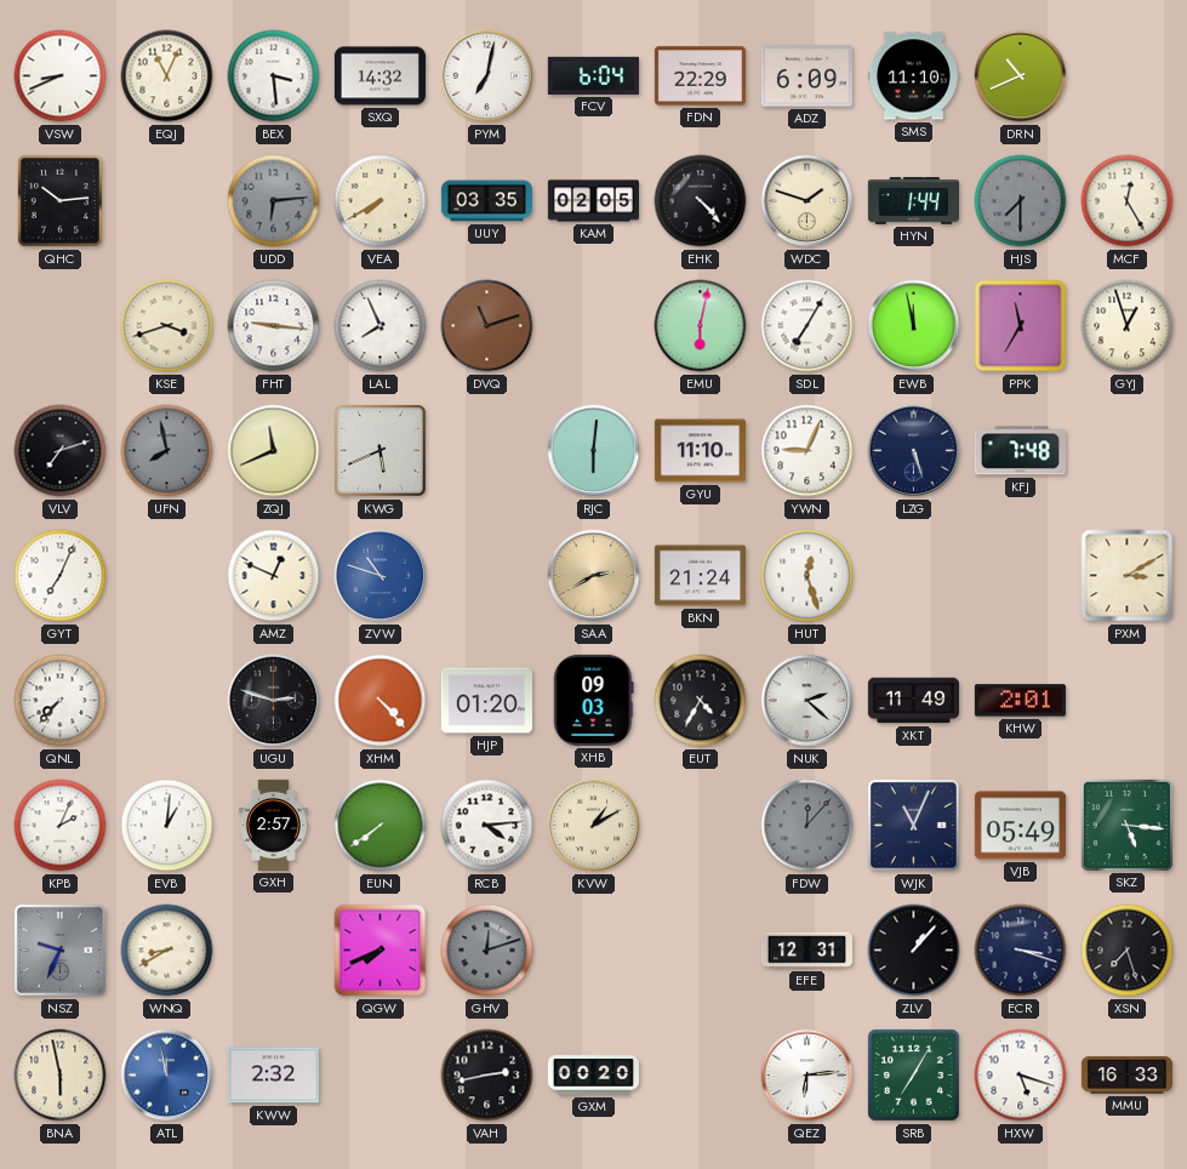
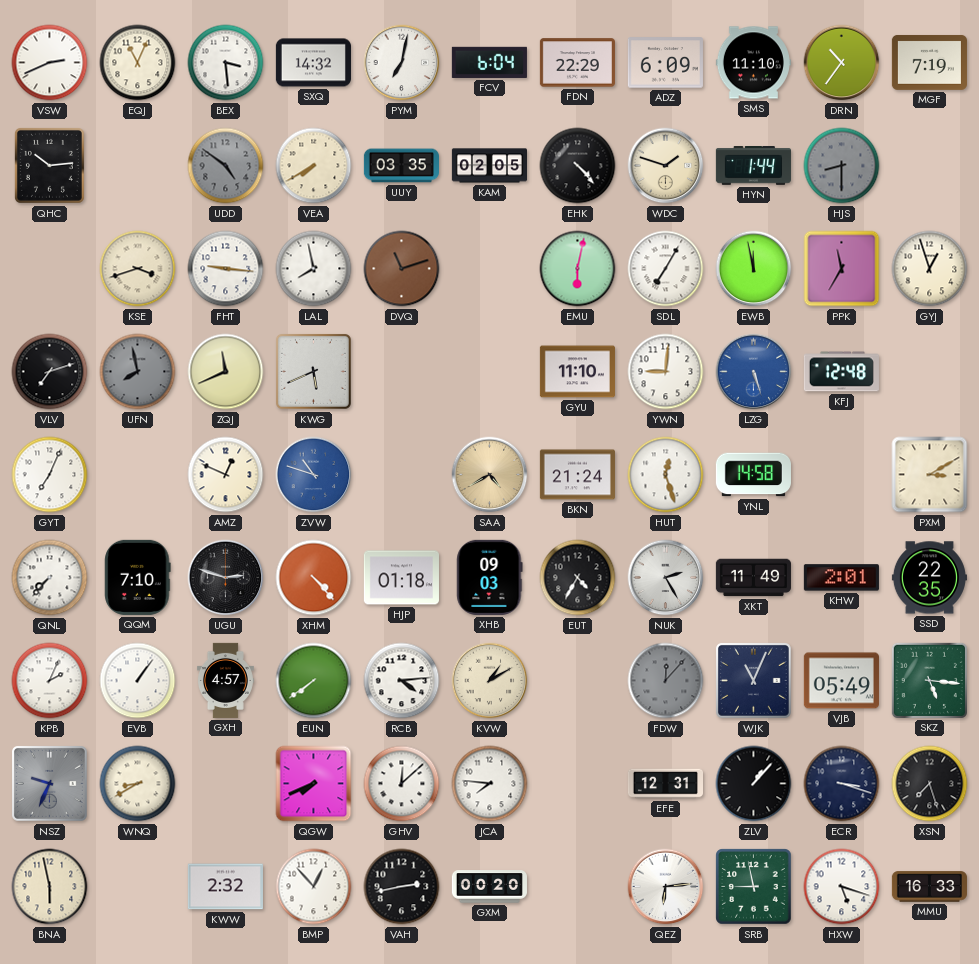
VSW: 8:41 -> 2:41
DRN: 10:41 -> 10:36
MGF: none -> 7:19
UDD: 6:14 -> 4:51
HJS: 7:30 -> 8:30
MCF: 12:25 -> none
LAL: 7:56 -> 7:58
RJC: 6:01 -> none
YWN: 9:04 -> 9:01
LZG dial: navy -> blue
KFJ: 7:48 -> 12:48
SAA: 2:40 -> 4:40
YNL: none -> 14:58
QQM: none -> 7:10
HJP: 01:20 -> 01:18
NUK: 2:22 -> 2:25
SSD: none -> 22:35
EVB: 1:01 -> 1:06
GXH: 2:57 -> 4:57
GHV: 12:12 -> 12:08
GHV dial: grey -> white
JCA: none -> 7:46
ATL: 11:58 -> none
BMP: none -> 12:53
SRB: 7:05 -> 8:58
